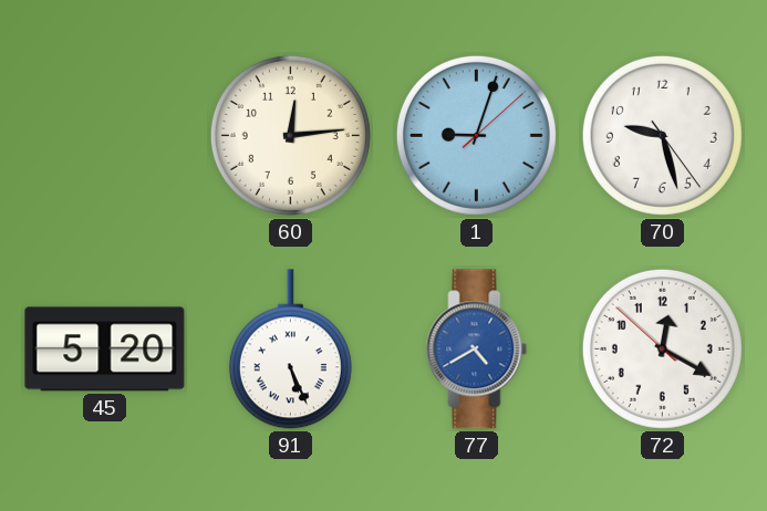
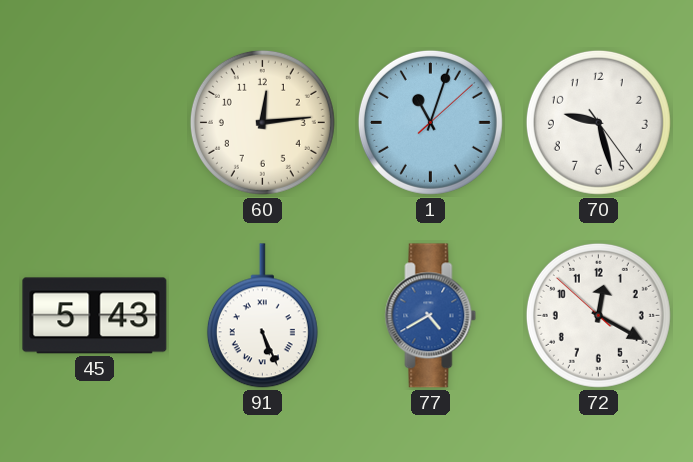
1: 9:03 -> 11:03
45: 5:20 -> 5:43
